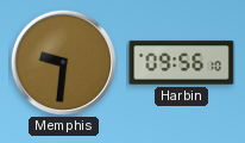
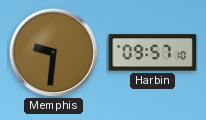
Harbin: 09:56 -> 09:57
